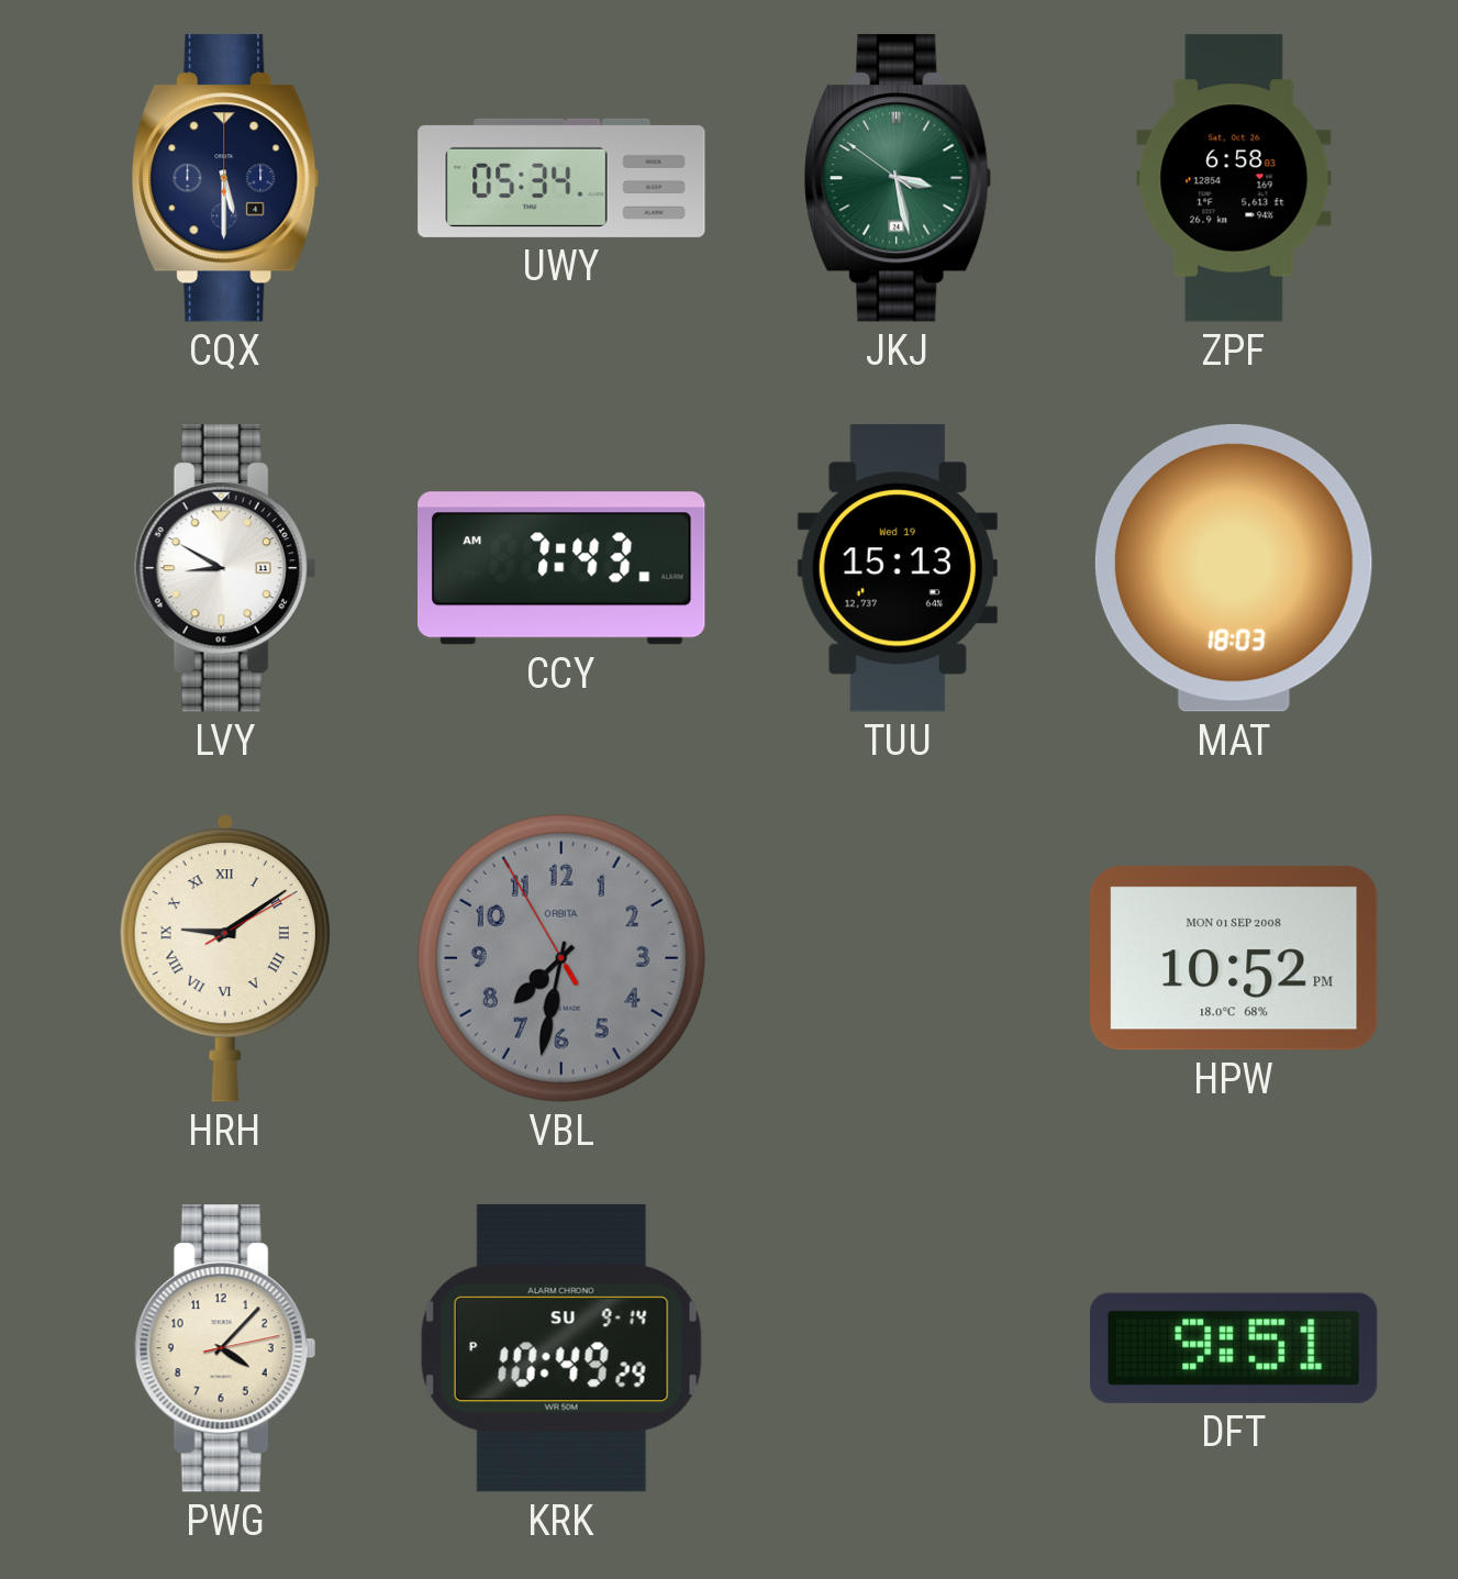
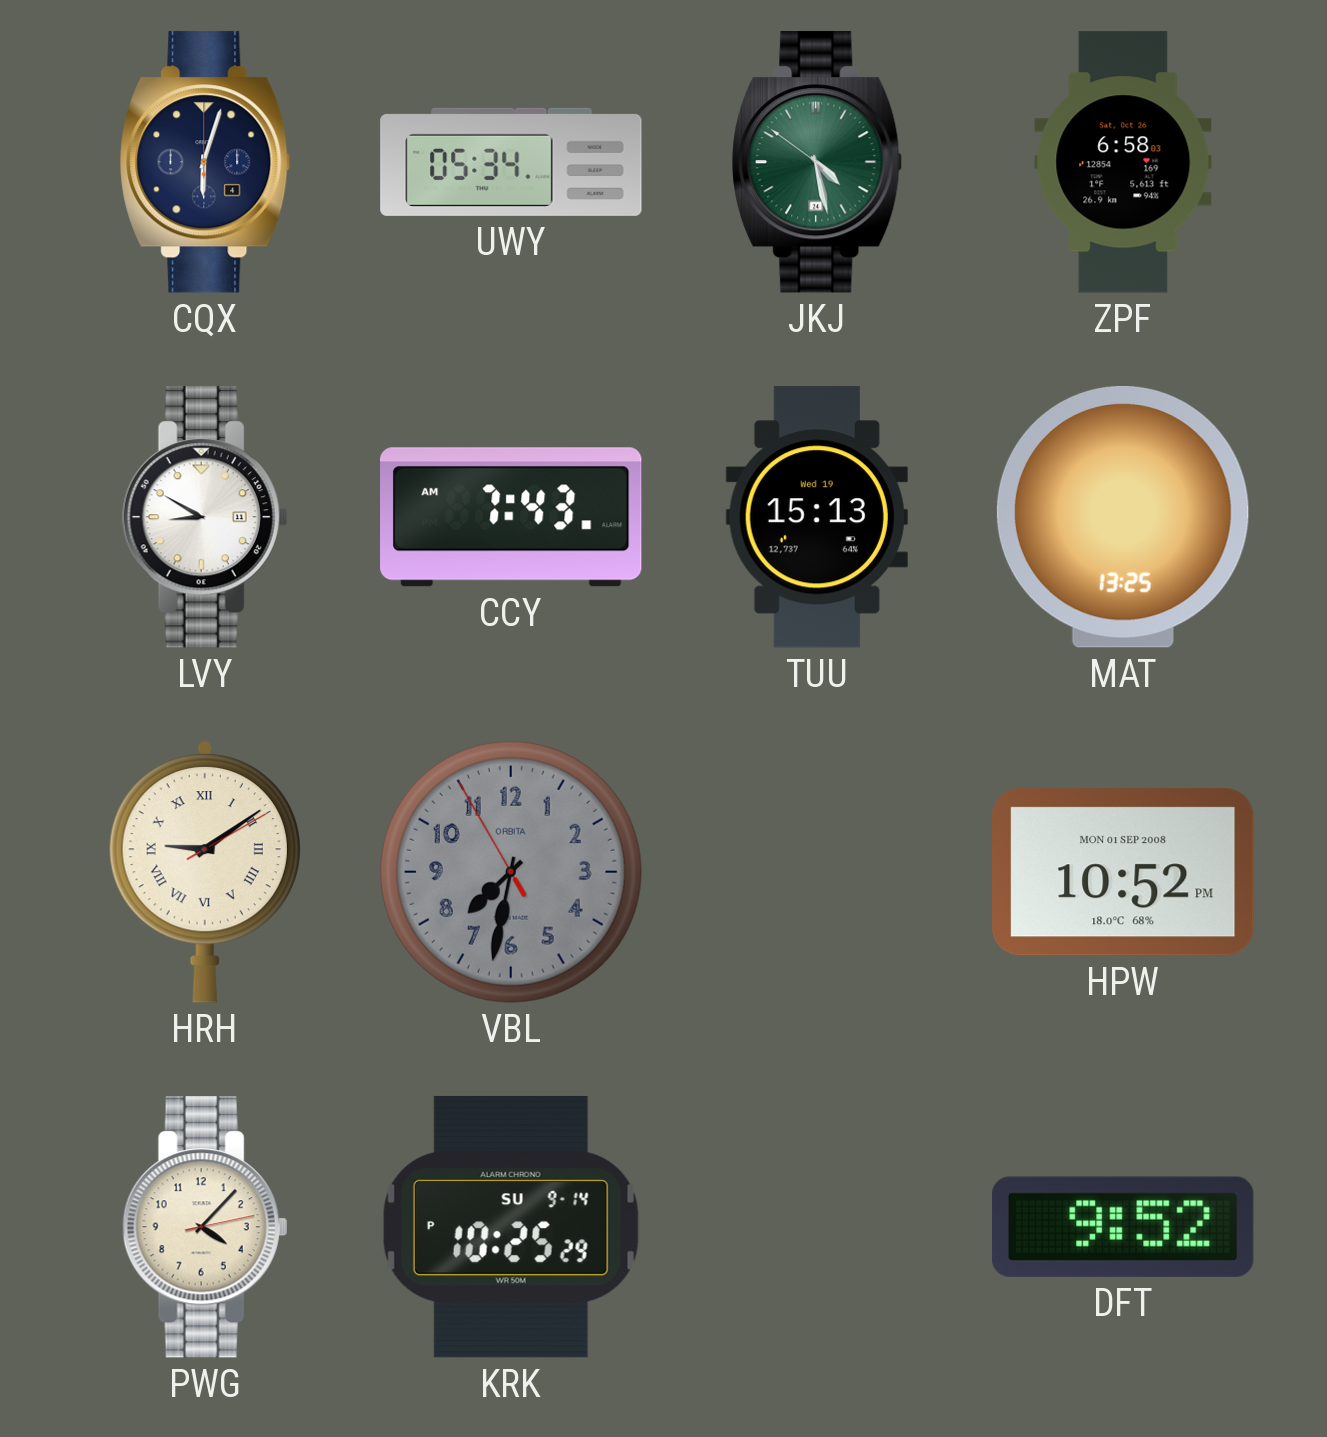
CQX: 5:30 -> 6:03
JKJ: 3:27 -> 4:27
MAT: 18:03 -> 13:25
KRK: 10:49 -> 10:25
DFT: 9:51 -> 9:52
